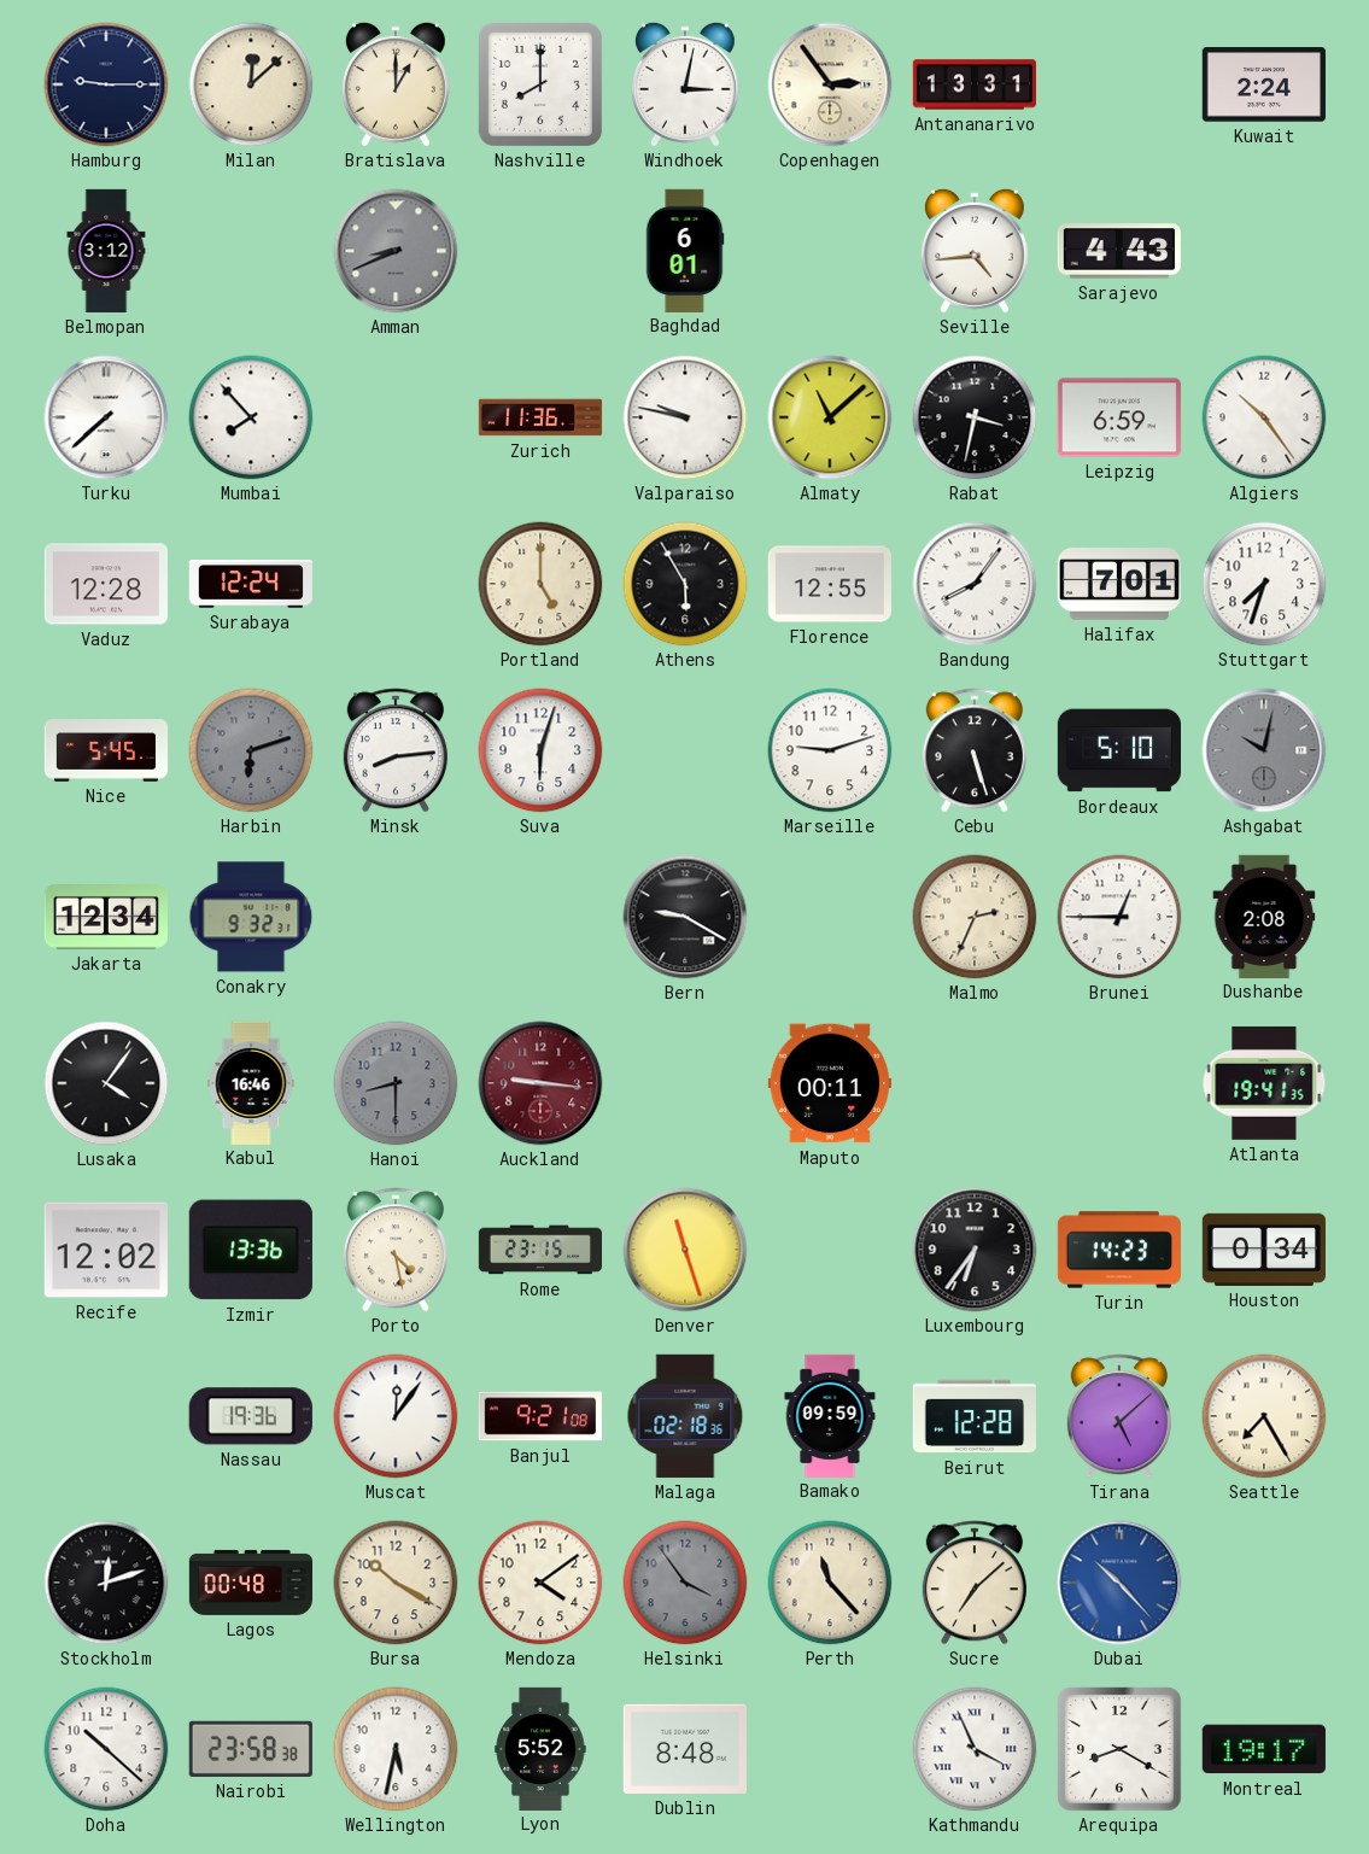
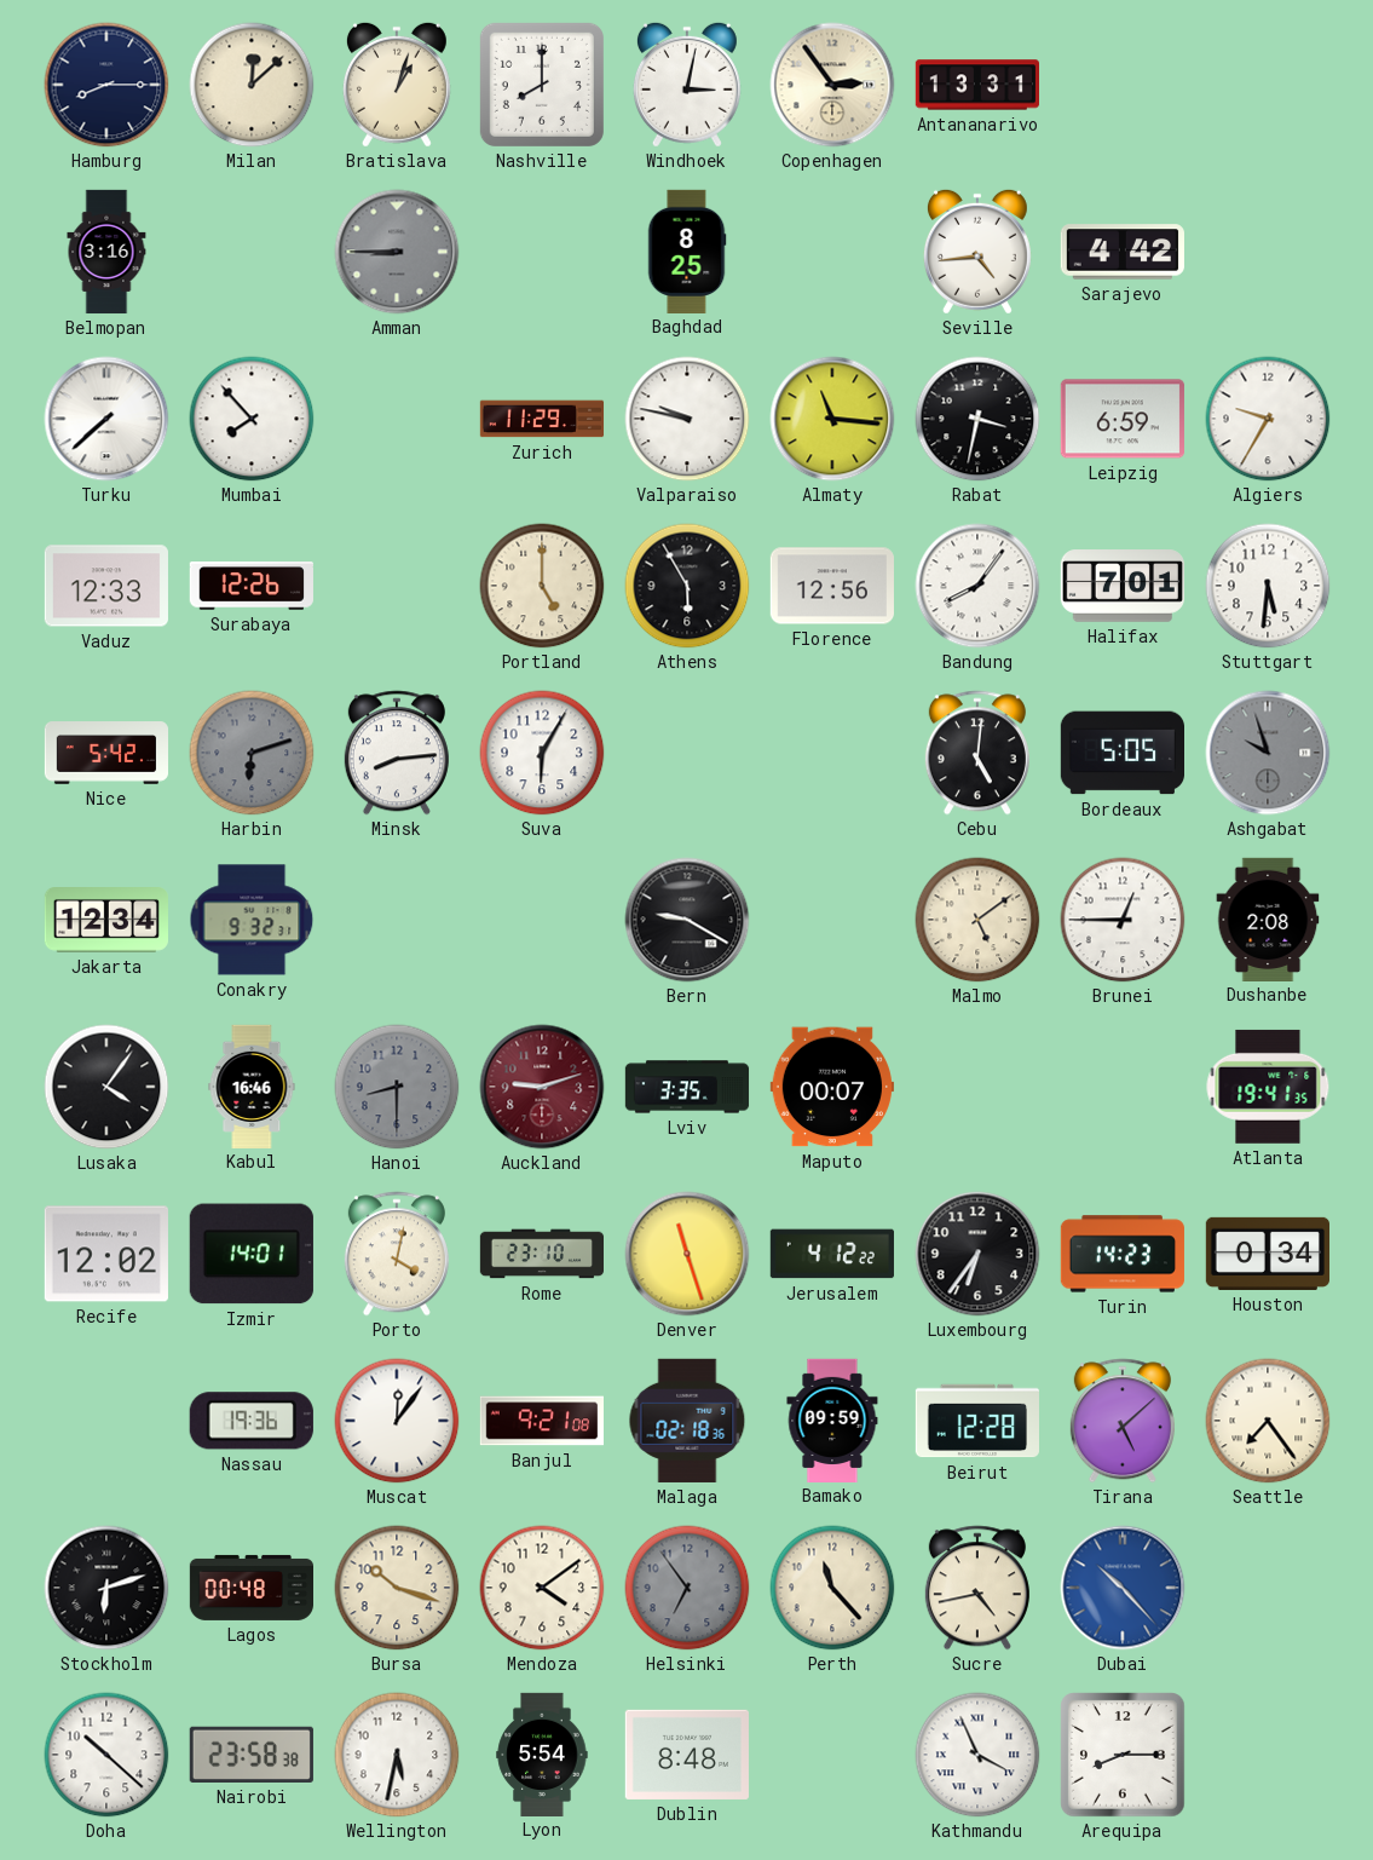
Hamburg: 9:15 -> 8:15
Bratislava: 1:00 -> 1:03
Kuwait: 2:24 -> none
Belmopan: 3:12 -> 3:16
Amman: 8:41 -> 8:45
Baghdad: 6:01 -> 8:25
Sarajevo: 4:43 -> 4:42
Zurich: 11:36 -> 11:29
Almaty: 11:08 -> 11:16
Algiers: 10:24 -> 9:35
Vaduz: 12:28 -> 12:33
Surabaya: 12:24 -> 12:26
Florence: 12:55 -> 12:56
Stuttgart: 7:33 -> 5:31
Nice: 5:45 -> 5:42
Suva: 6:03 -> 6:05
Marseille: 9:12 -> none
Cebu: 5:27 -> 5:01
Bordeaux: 5:10 -> 5:05
Ashgabat: 10:02 -> 9:57
Malmo: 2:34 -> 5:09
Auckland: 9:16 -> 9:12
Lviv: none -> 3:35
Maputo: 00:11 -> 00:07
Izmir: 13:36 -> 14:01
Porto: 4:28 -> 4:02
Rome: 23:15 -> 23:10
Jerusalem: none -> 4:12
Seattle: 7:25 -> 7:24
Stockholm: 12:12 -> 6:12
Bursa: 10:20 -> 10:18
Helsinki: 3:54 -> 6:54
Sucre: 7:08 -> 4:43
Lyon: 5:52 -> 5:54
Arequipa: 8:20 -> 8:15
Montreal: 19:17 -> none
